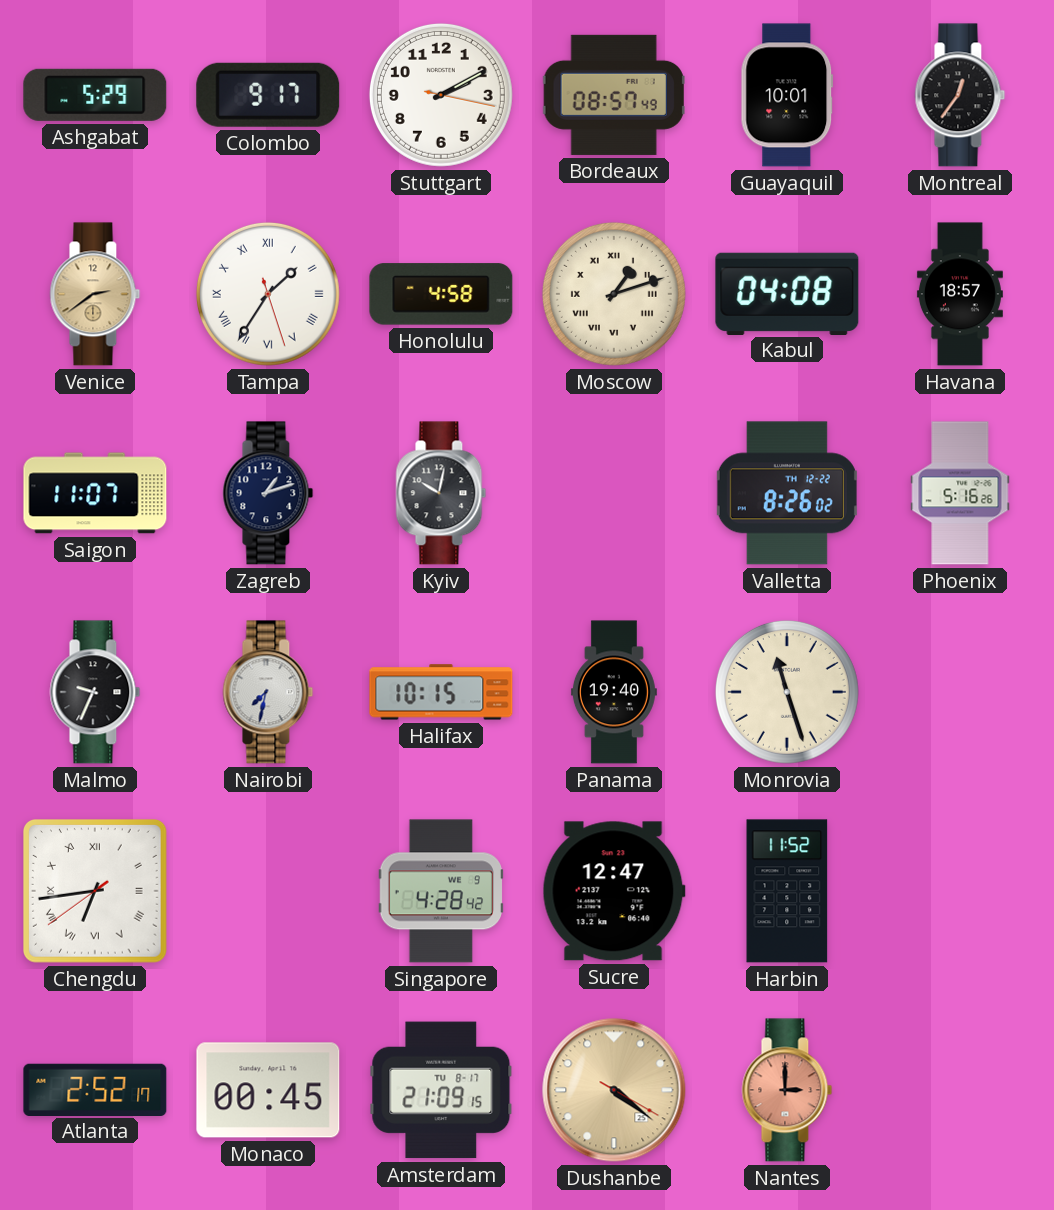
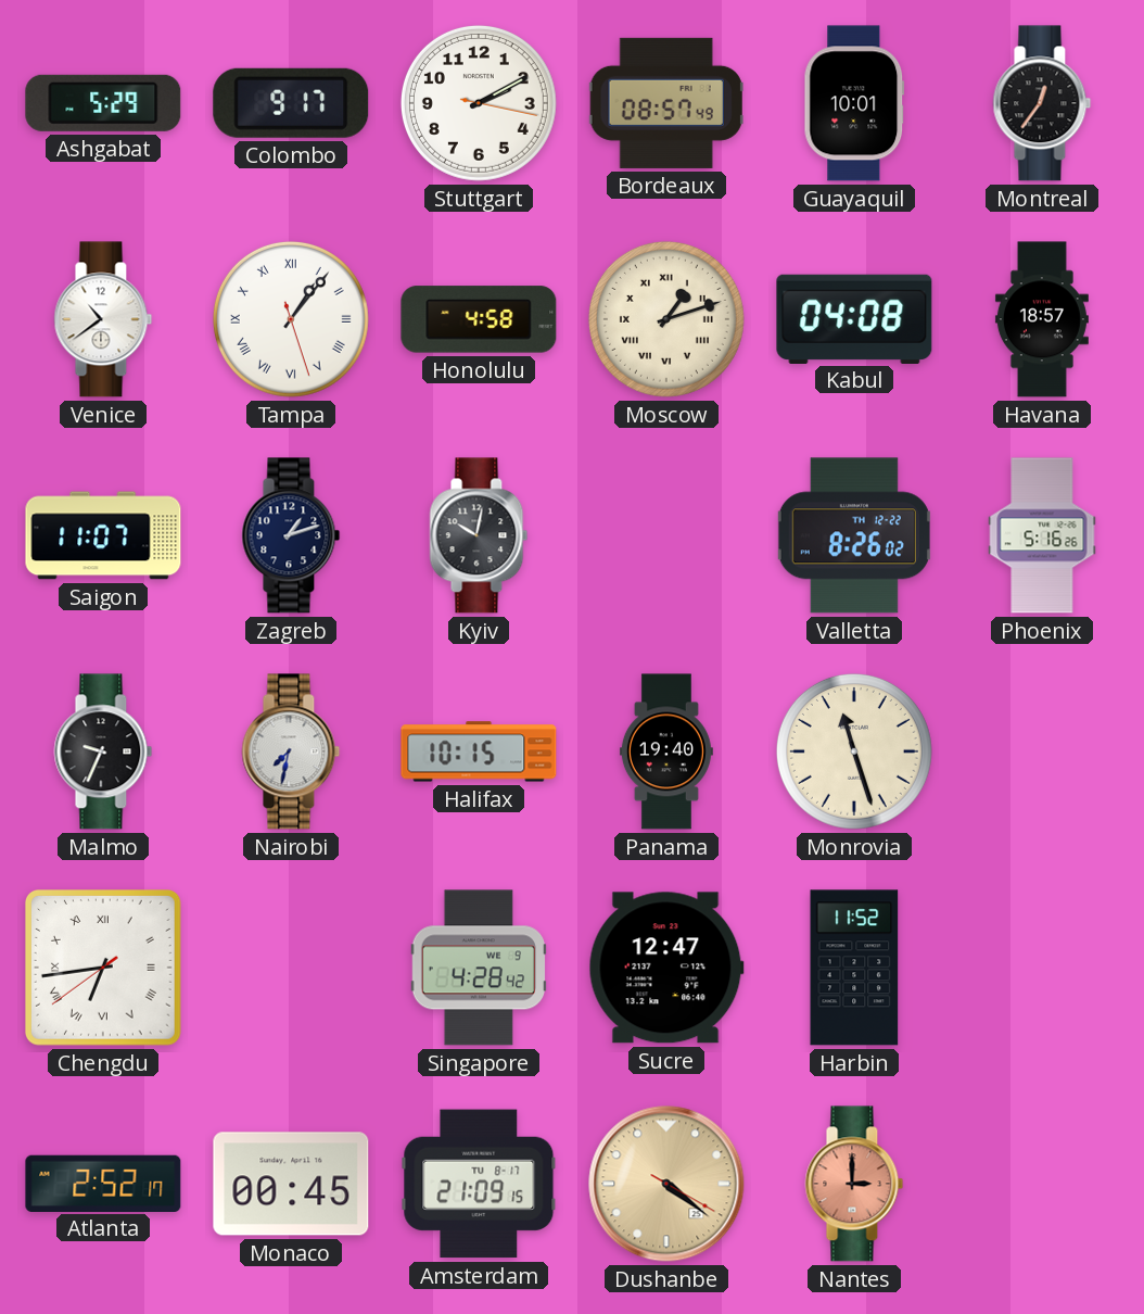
Venice: 2:39 -> 10:39
Venice dial: champagne -> white
Tampa: 1:35 -> 1:06
